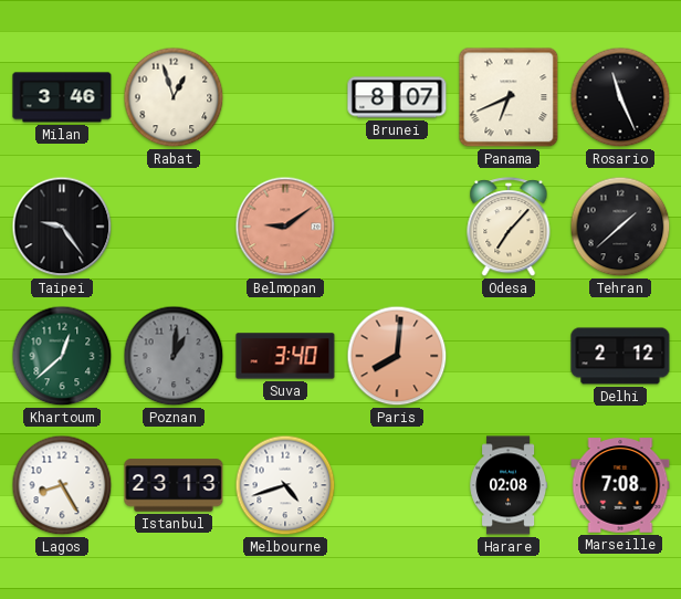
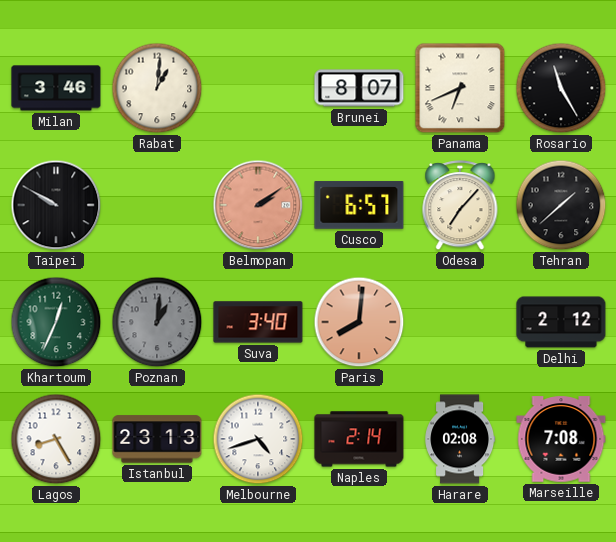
Rabat: 12:57 -> 1:01
Rosario: 11:26 -> 11:25
Taipei: 9:24 -> 9:50
Belmopan: 9:09 -> 2:09
Cusco: none -> 6:57
Khartoum: 12:38 -> 12:34
Naples: none -> 2:14
